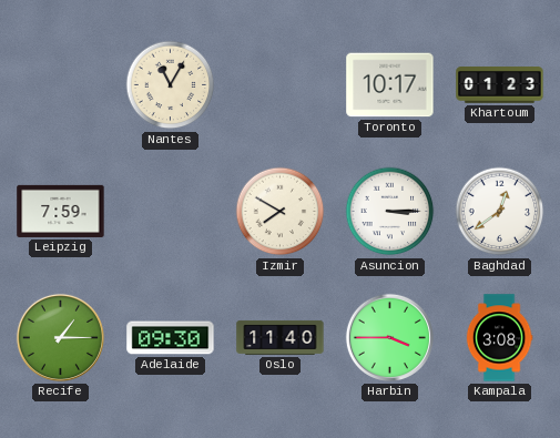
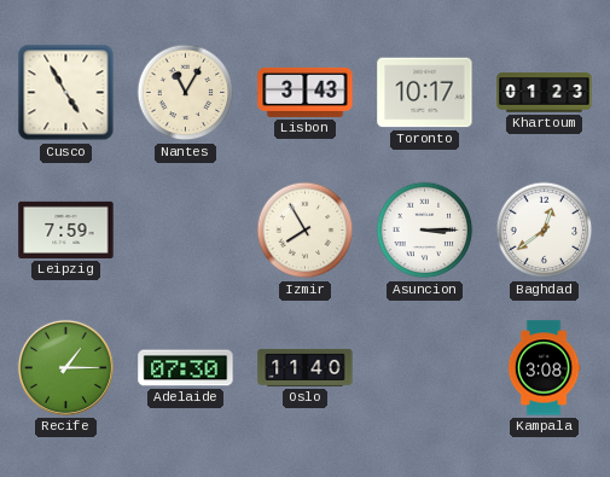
Cusco: none -> 4:55
Lisbon: none -> 3:43
Izmir: 7:50 -> 7:55
Adelaide: 09:30 -> 07:30
Harbin: 3:45 -> none
